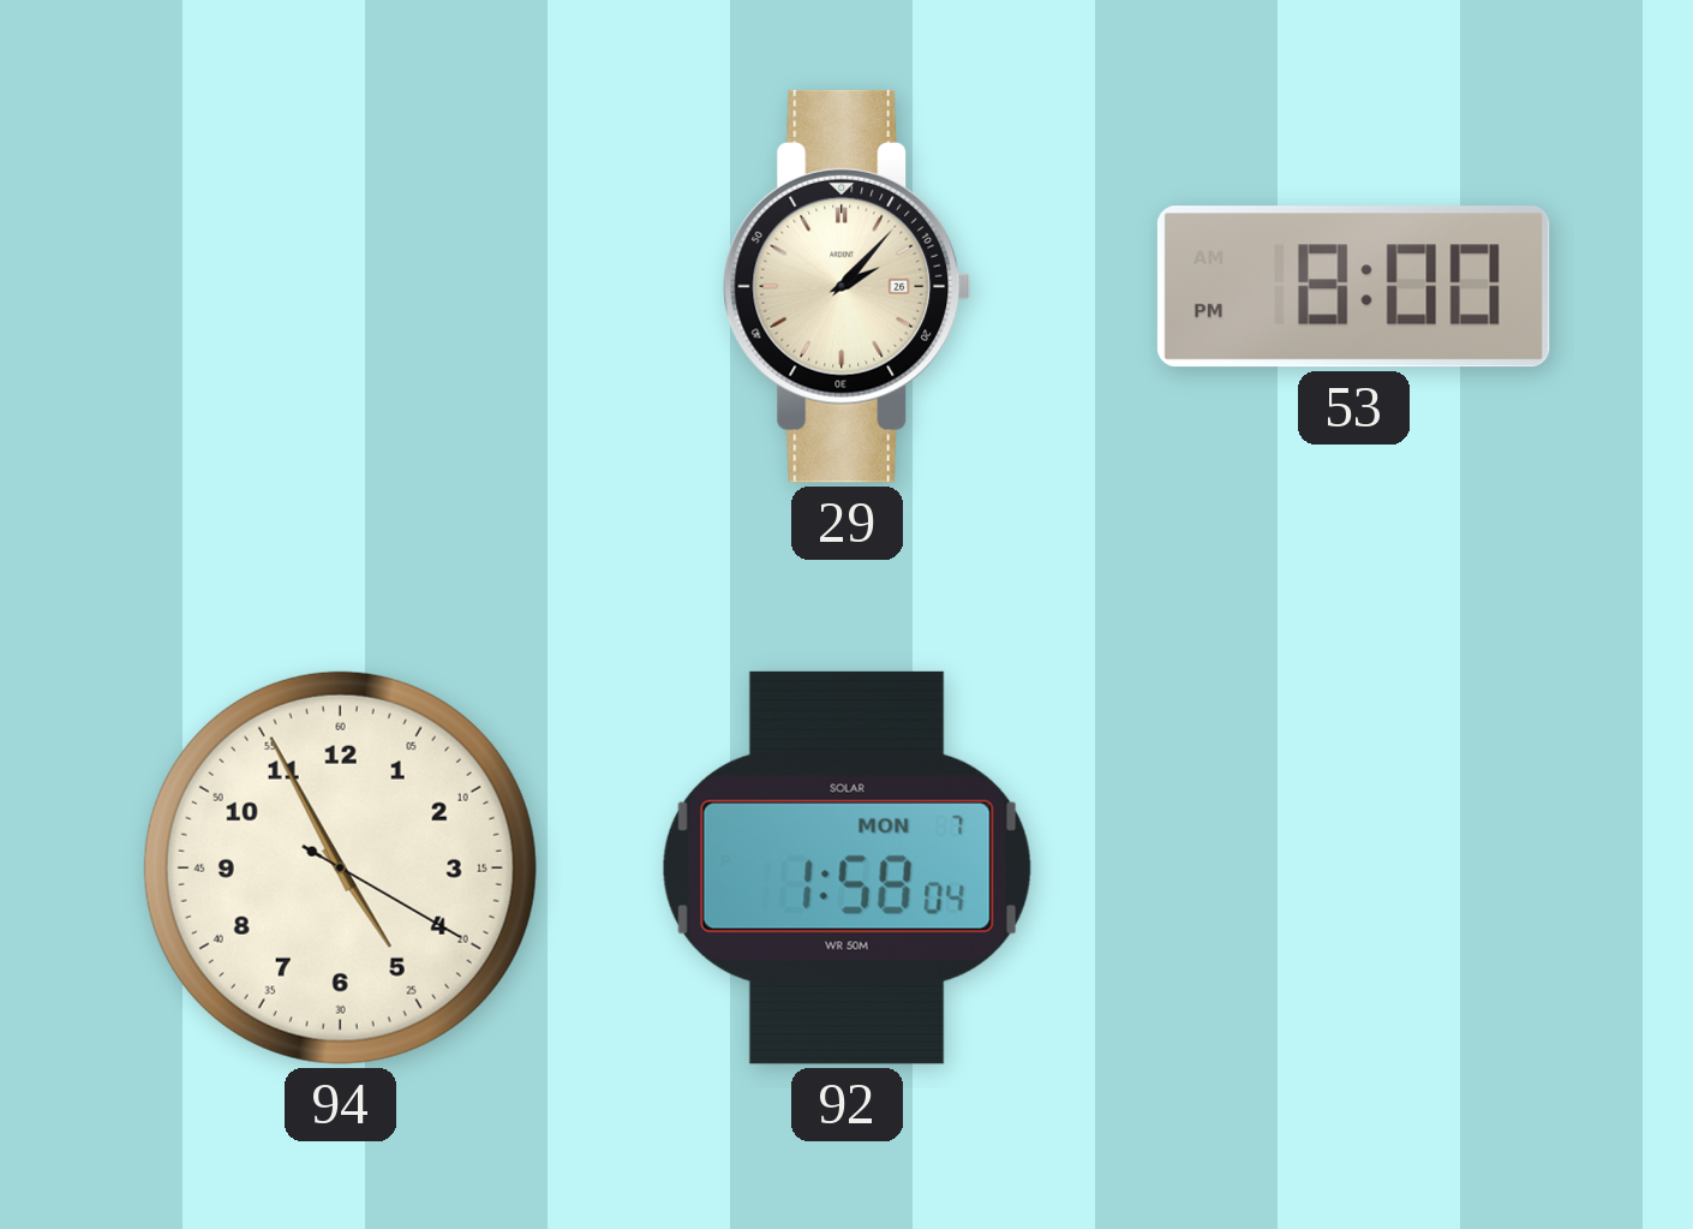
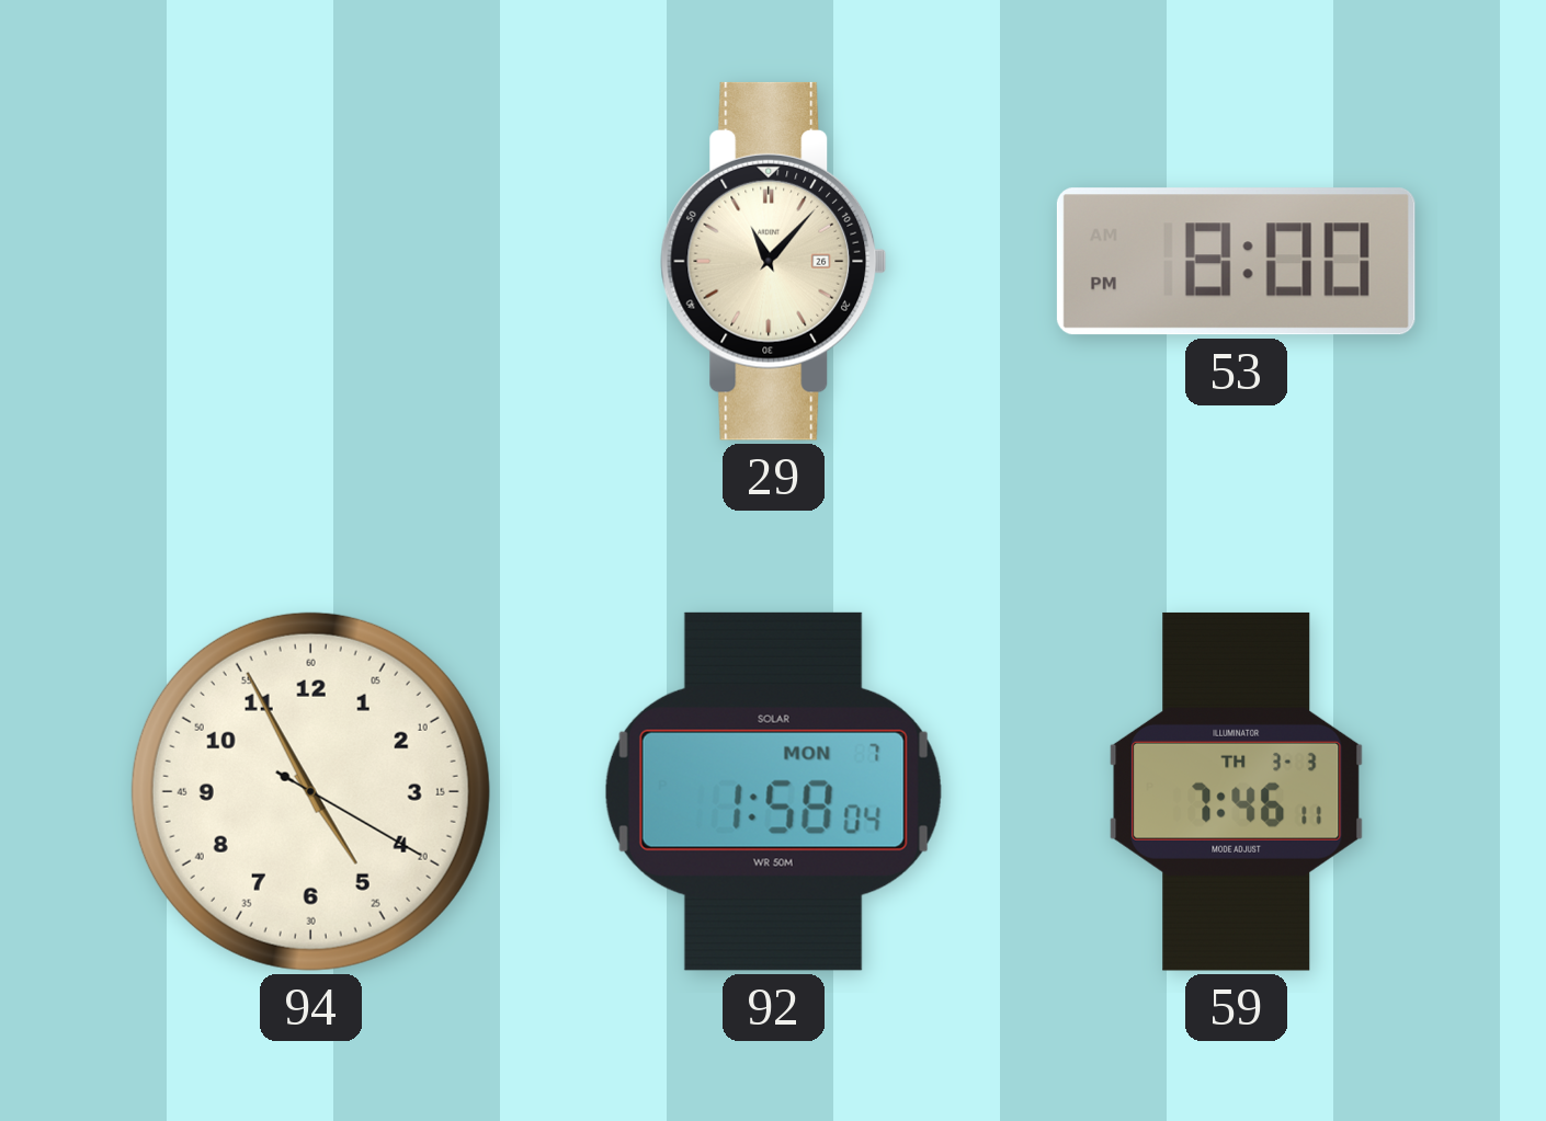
29: 2:07 -> 11:07
59: none -> 7:46
